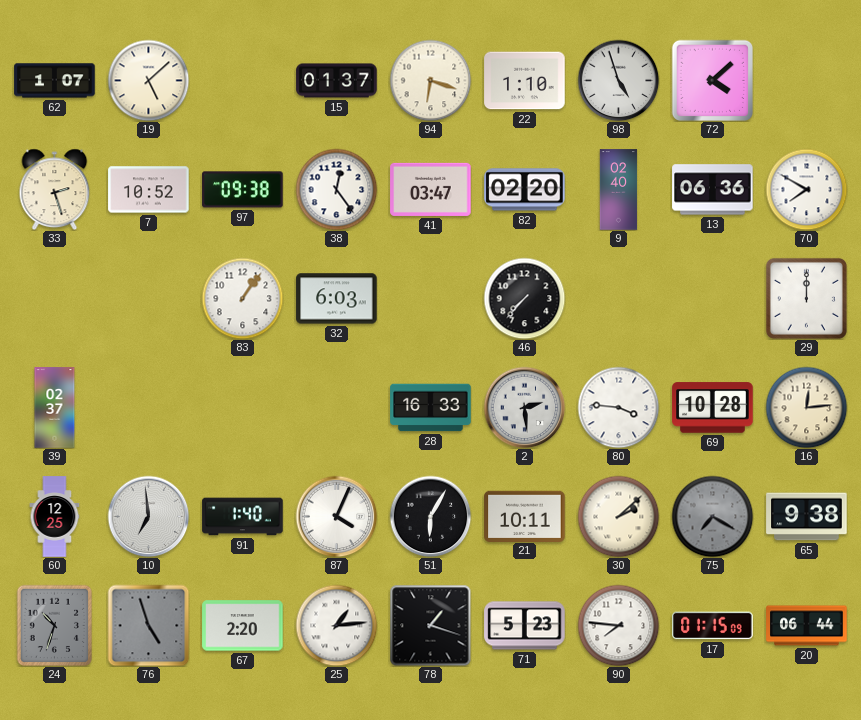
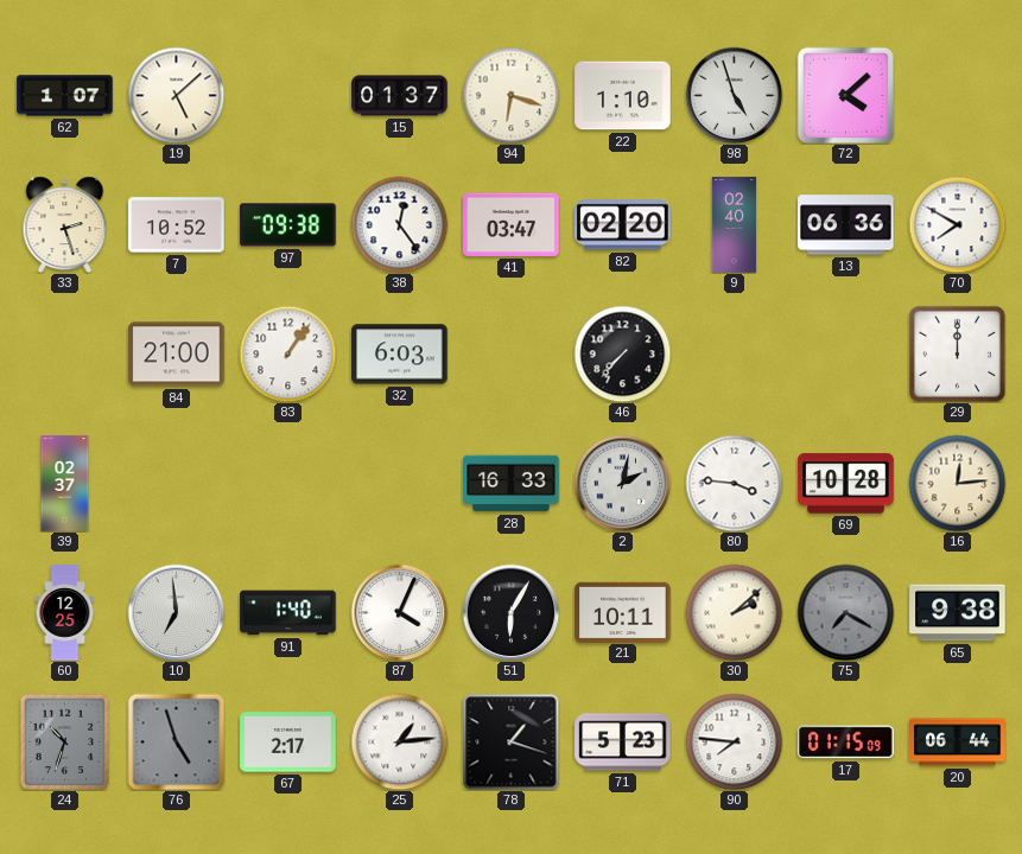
84: none -> 21:00
2: 2:29 -> 2:02
67: 2:20 -> 2:17
